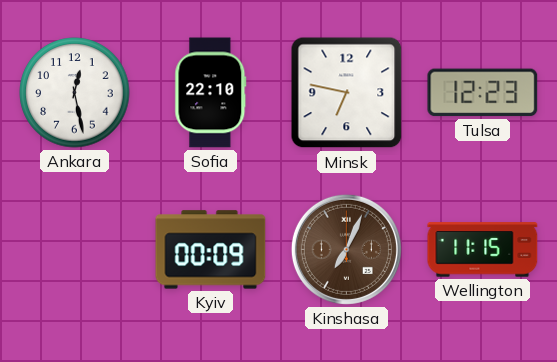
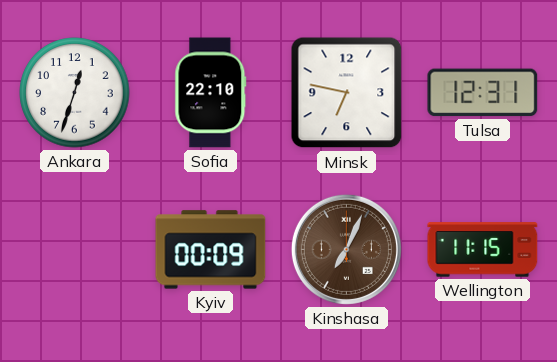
Ankara: 12:28 -> 12:33
Tulsa: 12:23 -> 12:31
